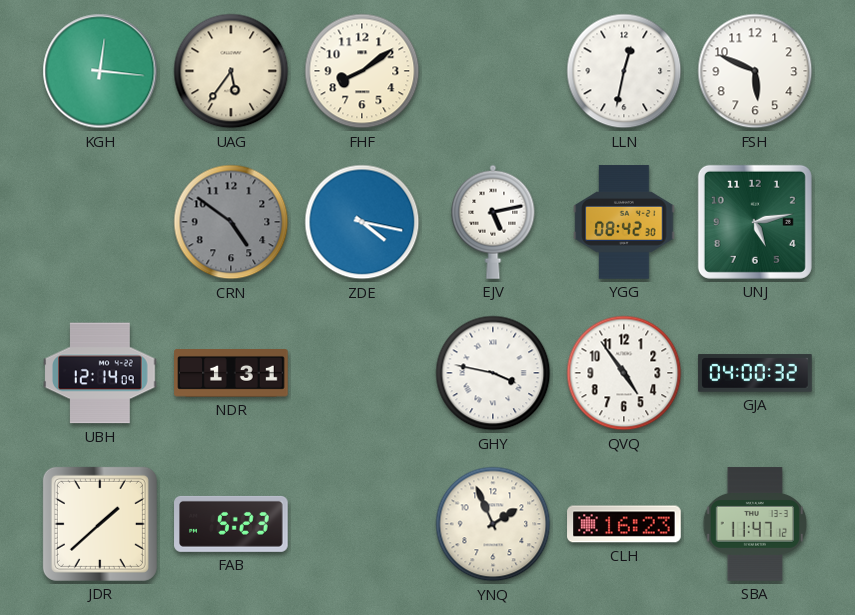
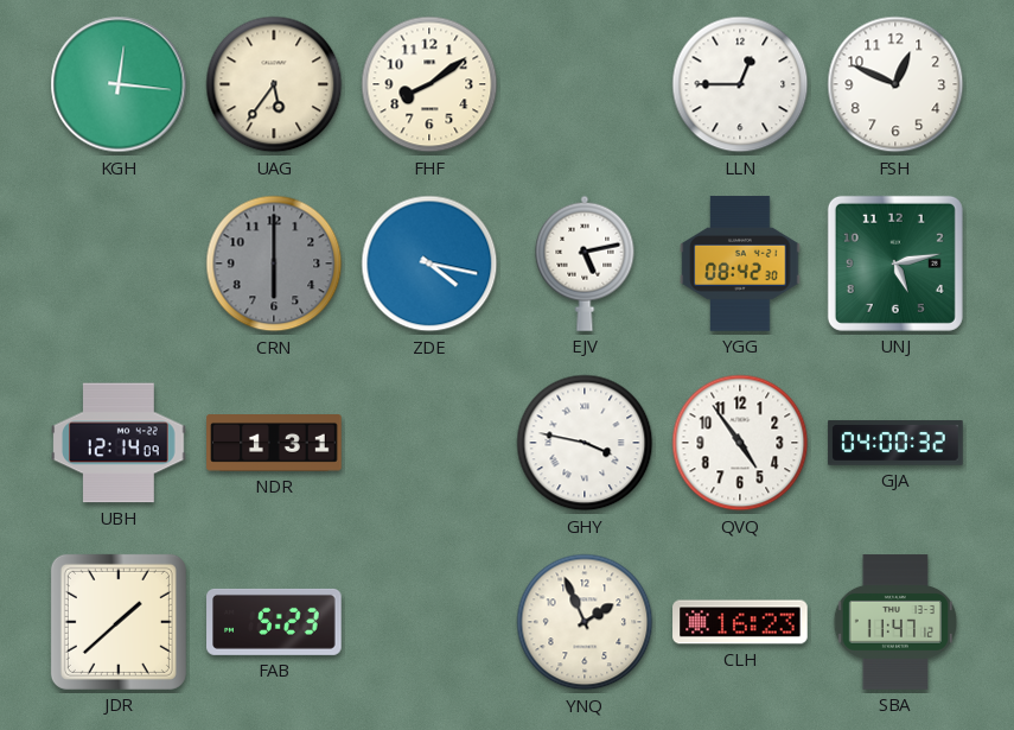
LLN: 12:32 -> 12:45
FSH: 5:49 -> 12:49
CRN: 4:51 -> 6:00
